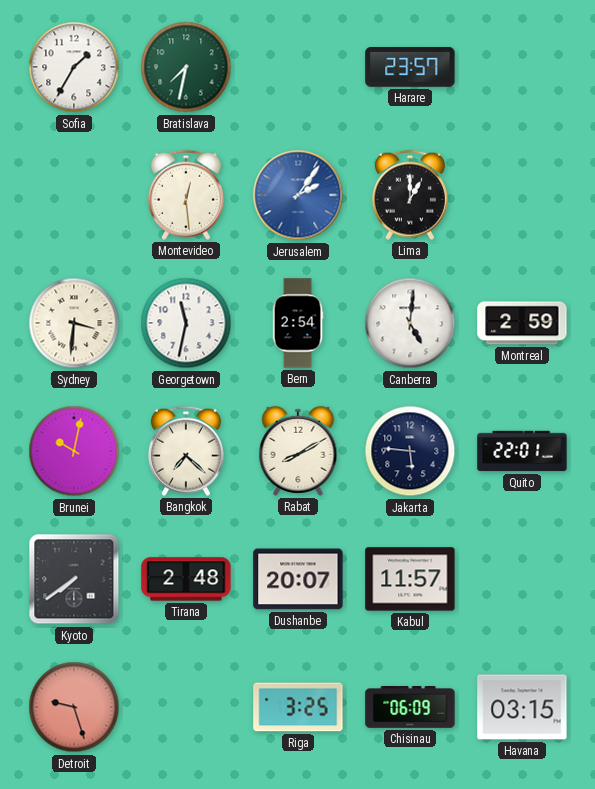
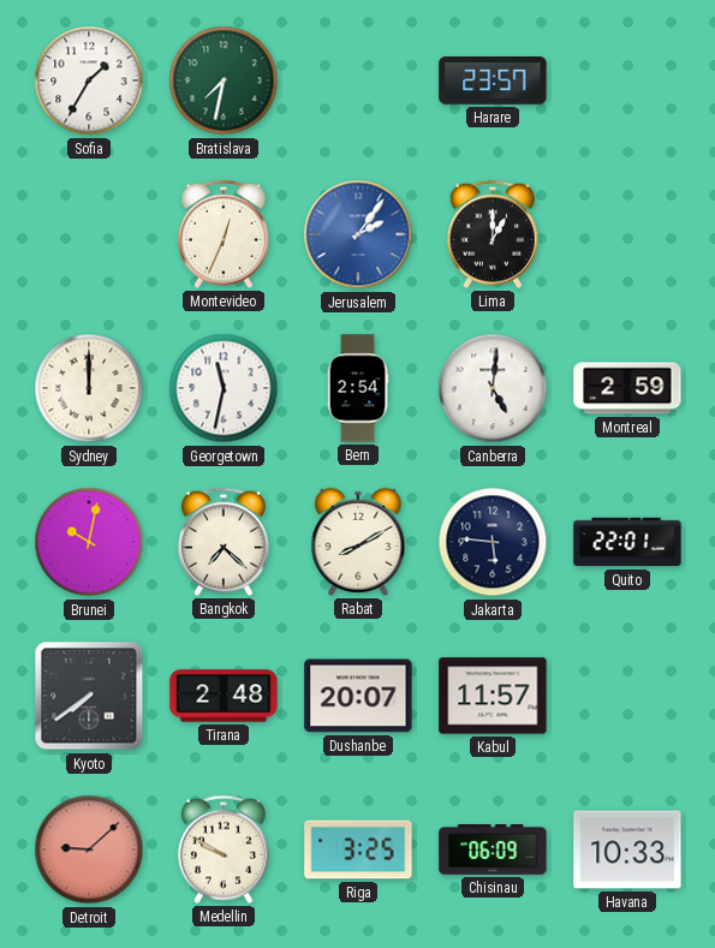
Montevideo: 12:29 -> 12:34
Sydney: 3:31 -> 12:00
Detroit: 9:27 -> 9:08
Medellin: none -> 9:50
Havana: 03:15 -> 10:33
